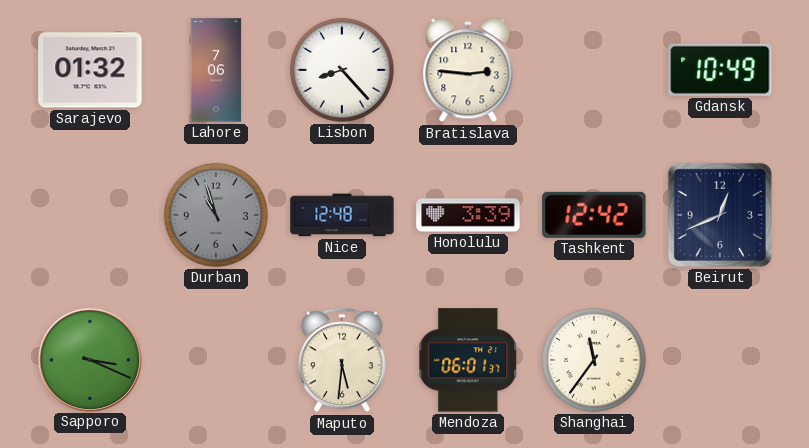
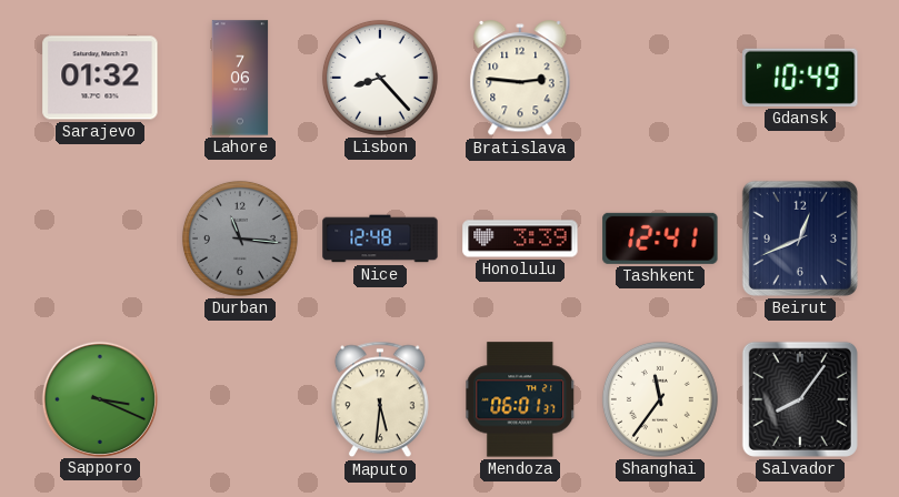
Durban: 10:57 -> 11:16
Tashkent: 12:42 -> 12:41
Salvador: none -> 8:06
